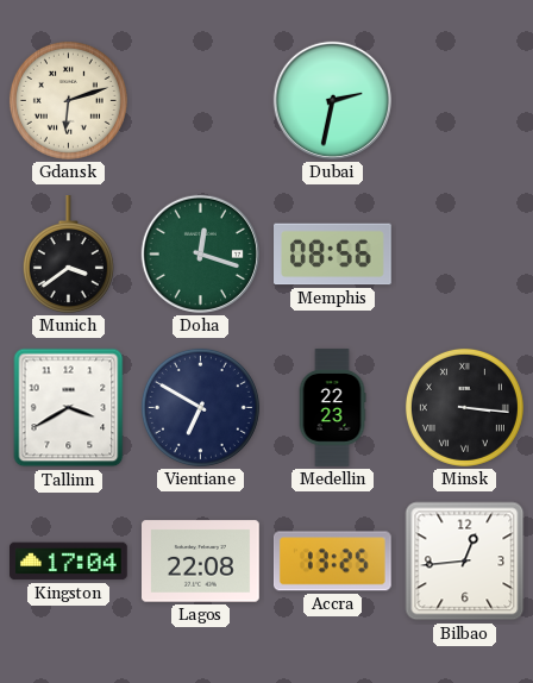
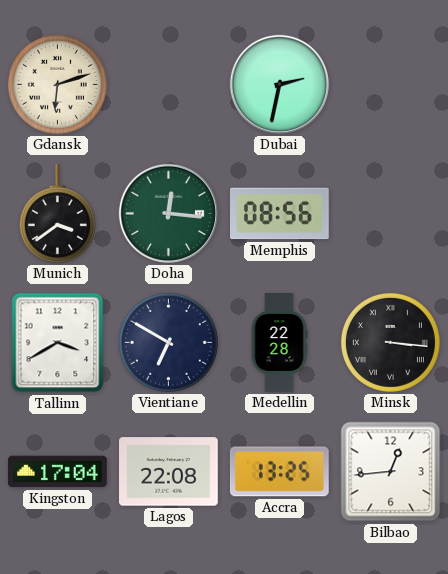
Doha: 12:18 -> 12:16
Medellin: 22:23 -> 22:28
